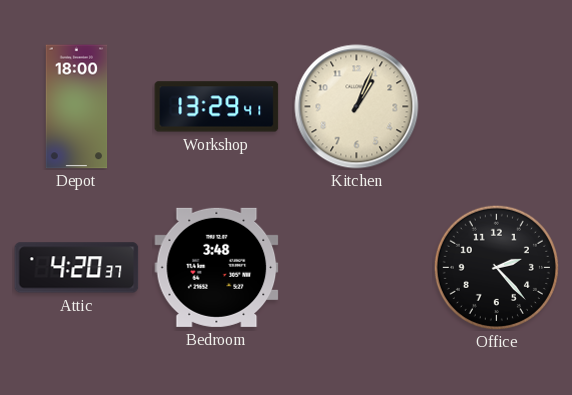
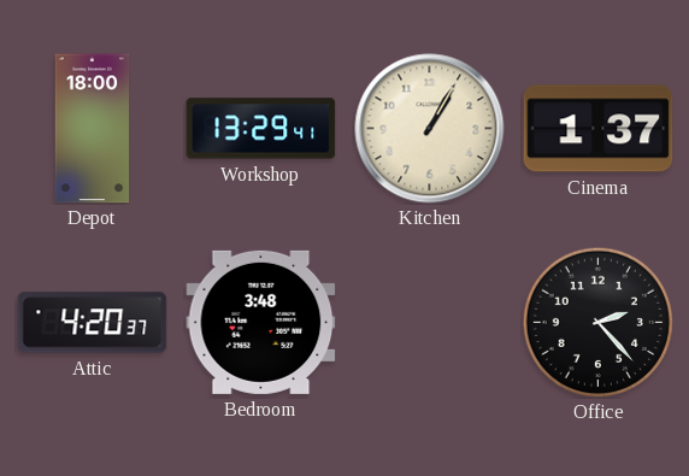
Kitchen: 1:04 -> 1:05
Cinema: none -> 1:37
